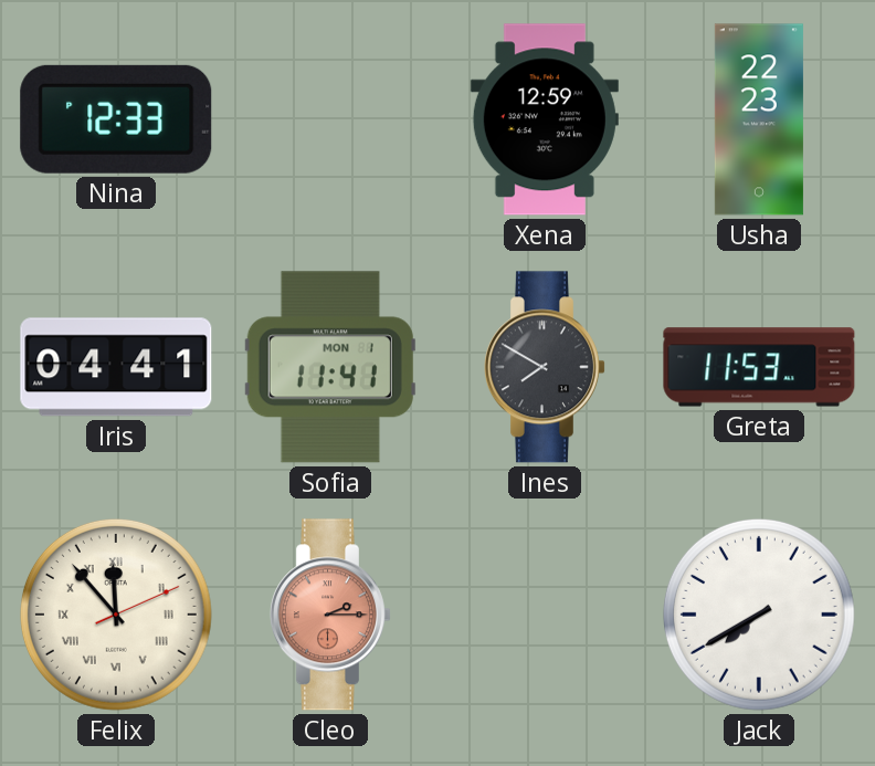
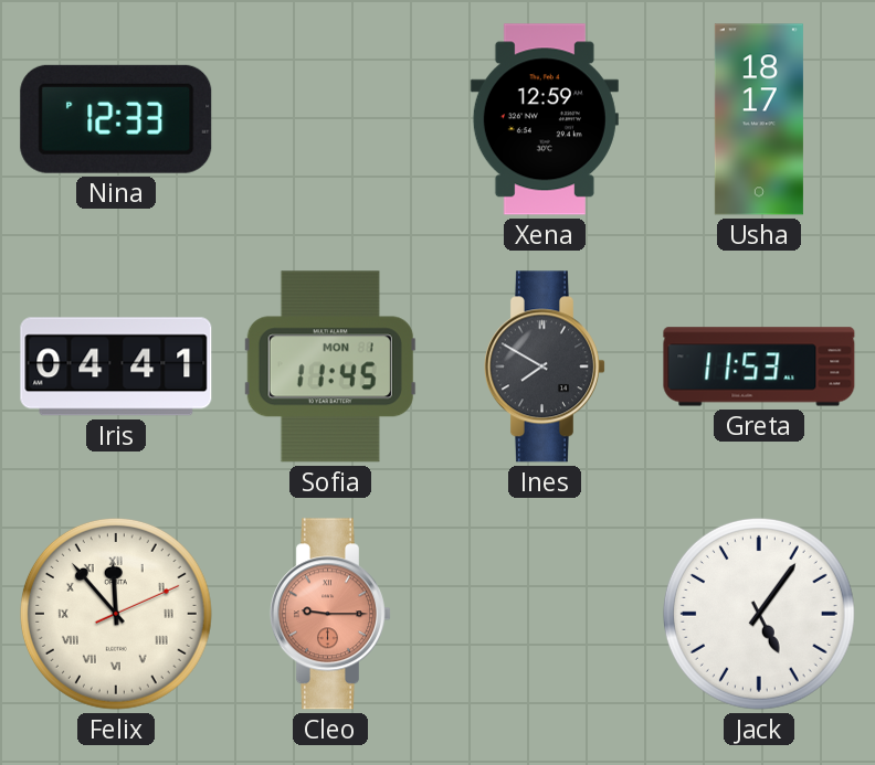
Usha: 22:23 -> 18:17
Sofia: 11:41 -> 11:45
Cleo: 2:15 -> 9:15
Jack: 7:40 -> 5:06
